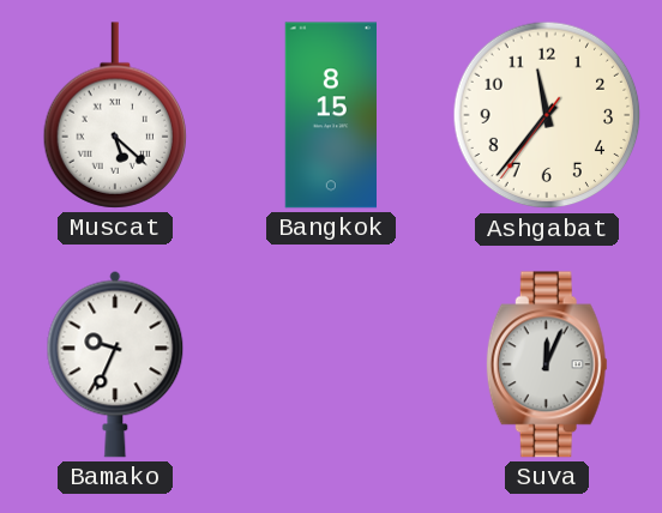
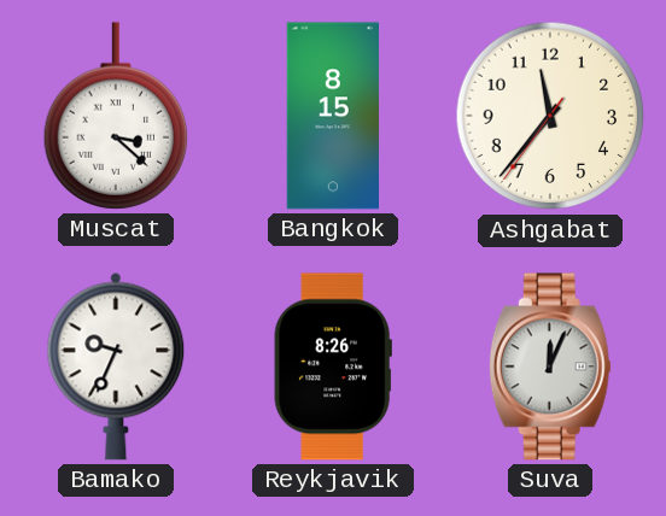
Muscat: 5:22 -> 3:22
Reykjavik: none -> 8:26
